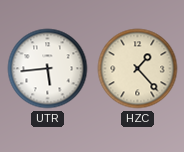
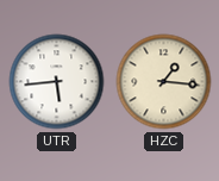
HZC: 1:23 -> 1:16
